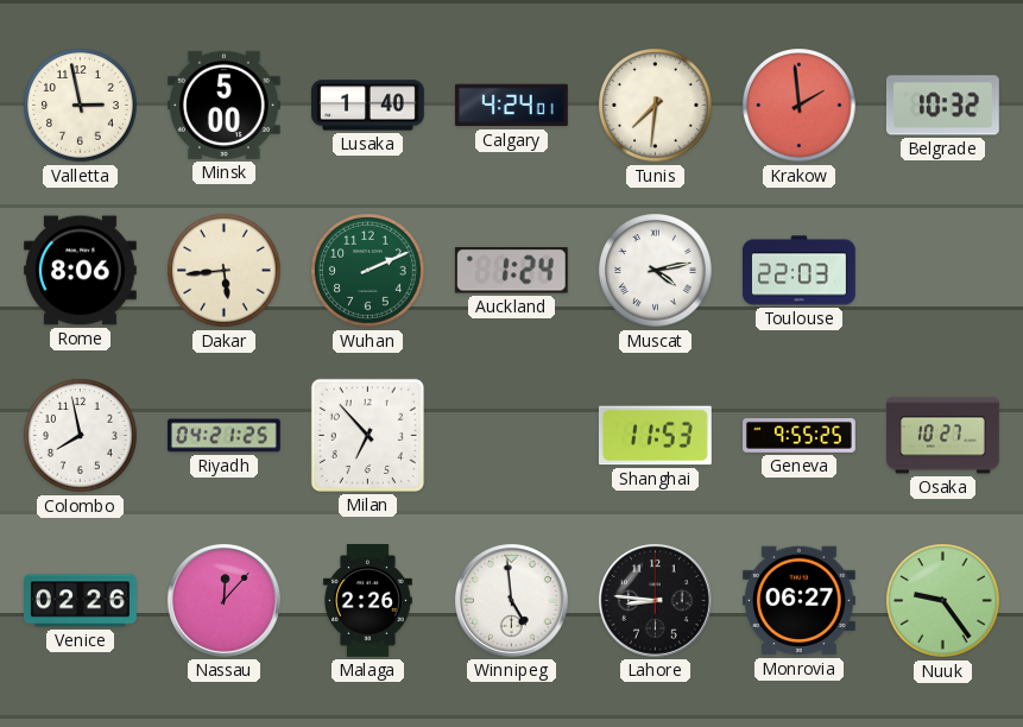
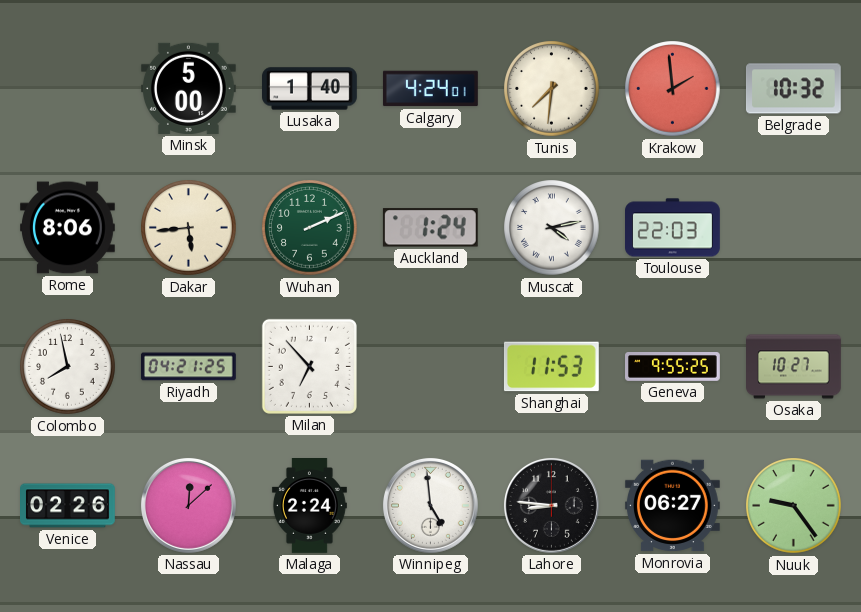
Valletta: 2:58 -> none
Nassau: 12:07 -> 12:08
Malaga: 2:26 -> 2:24
